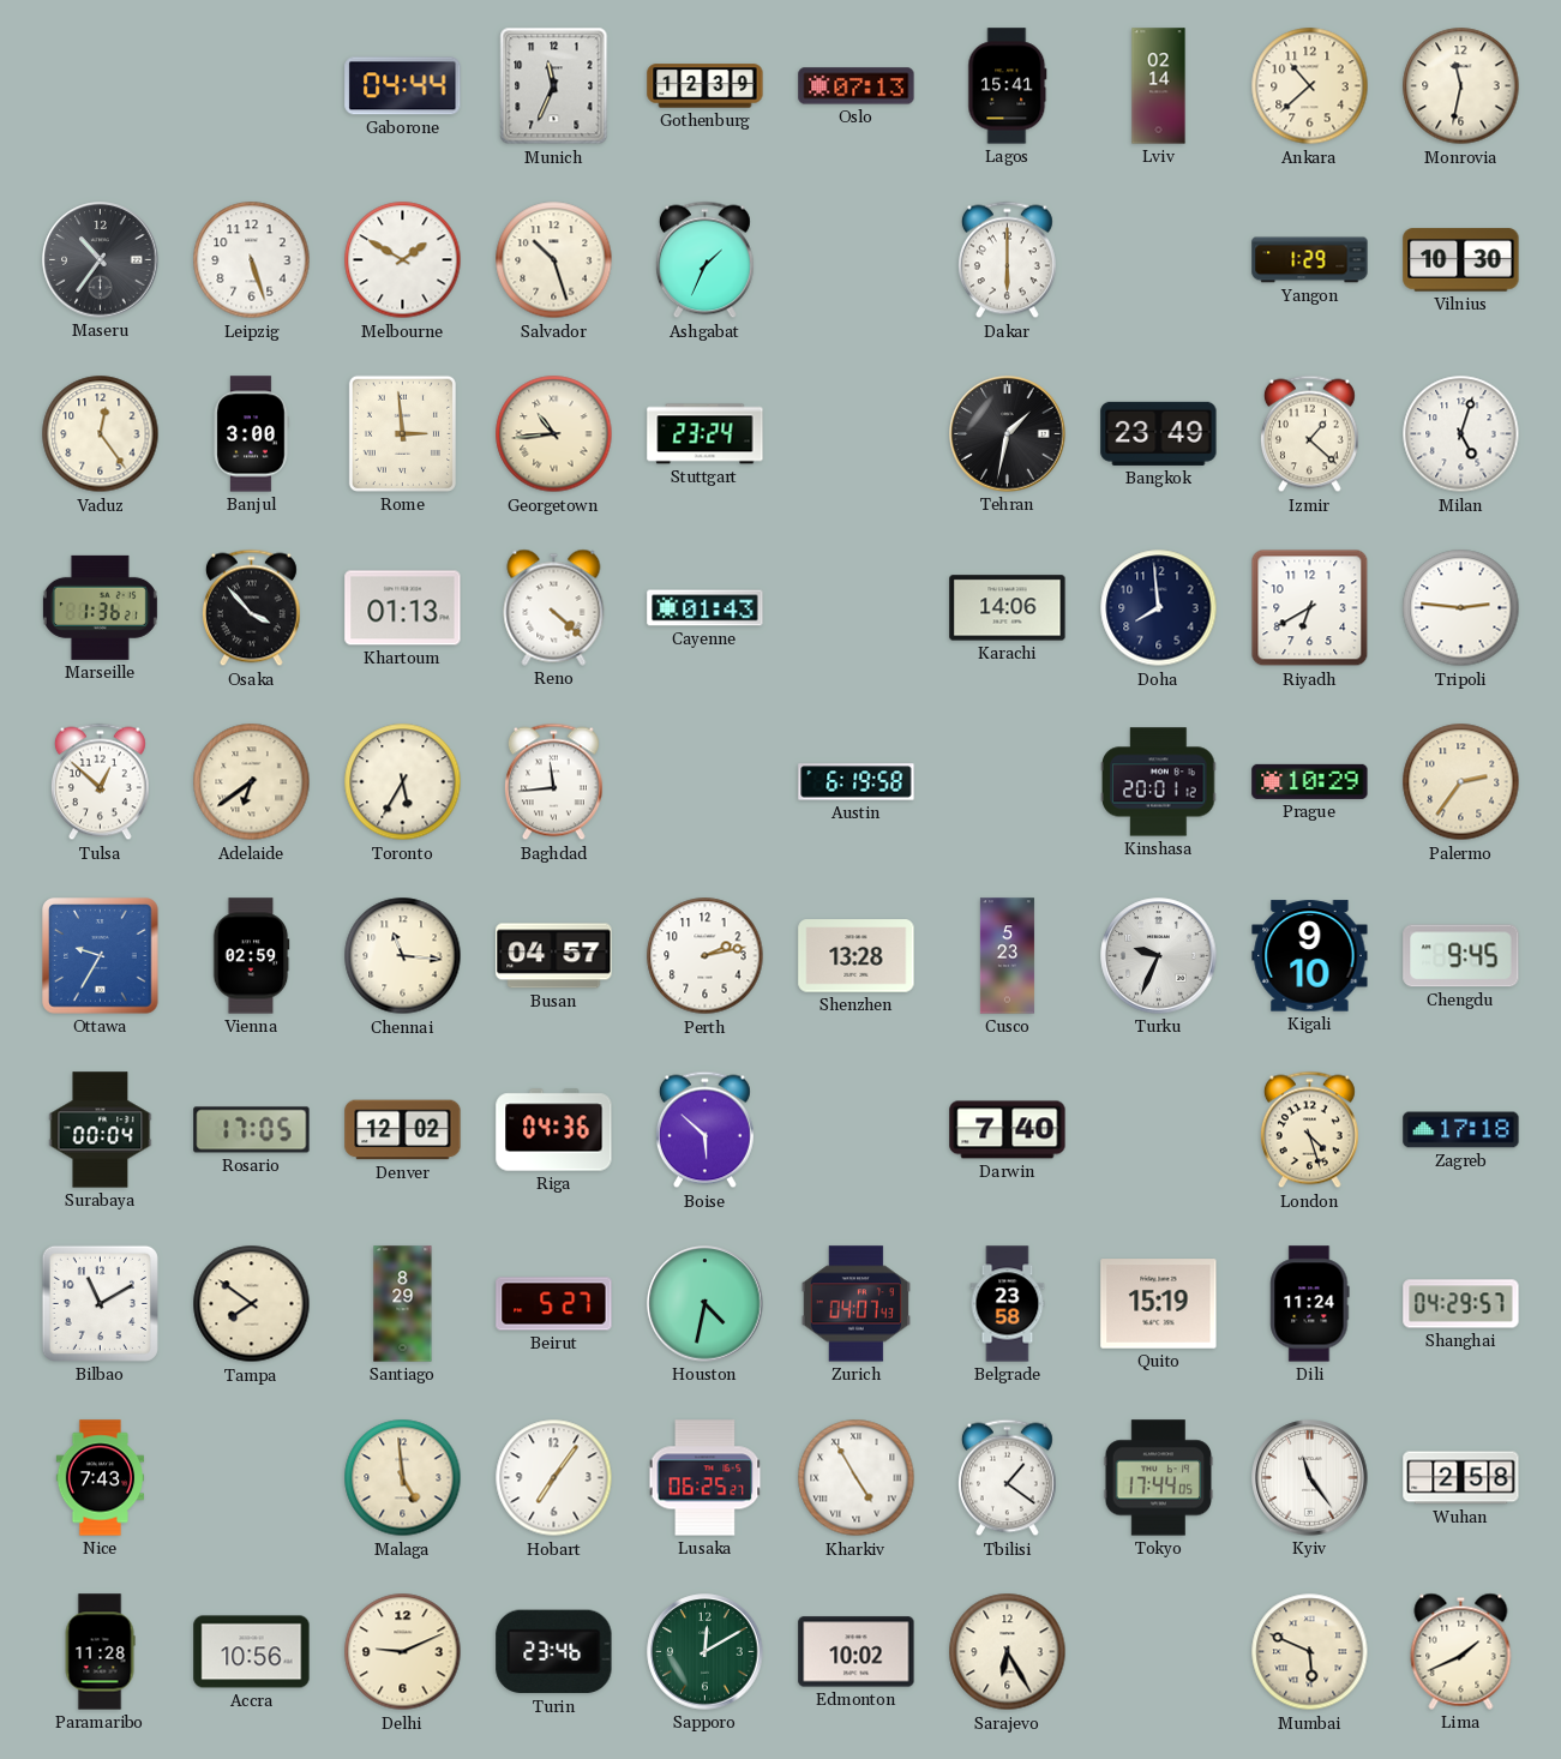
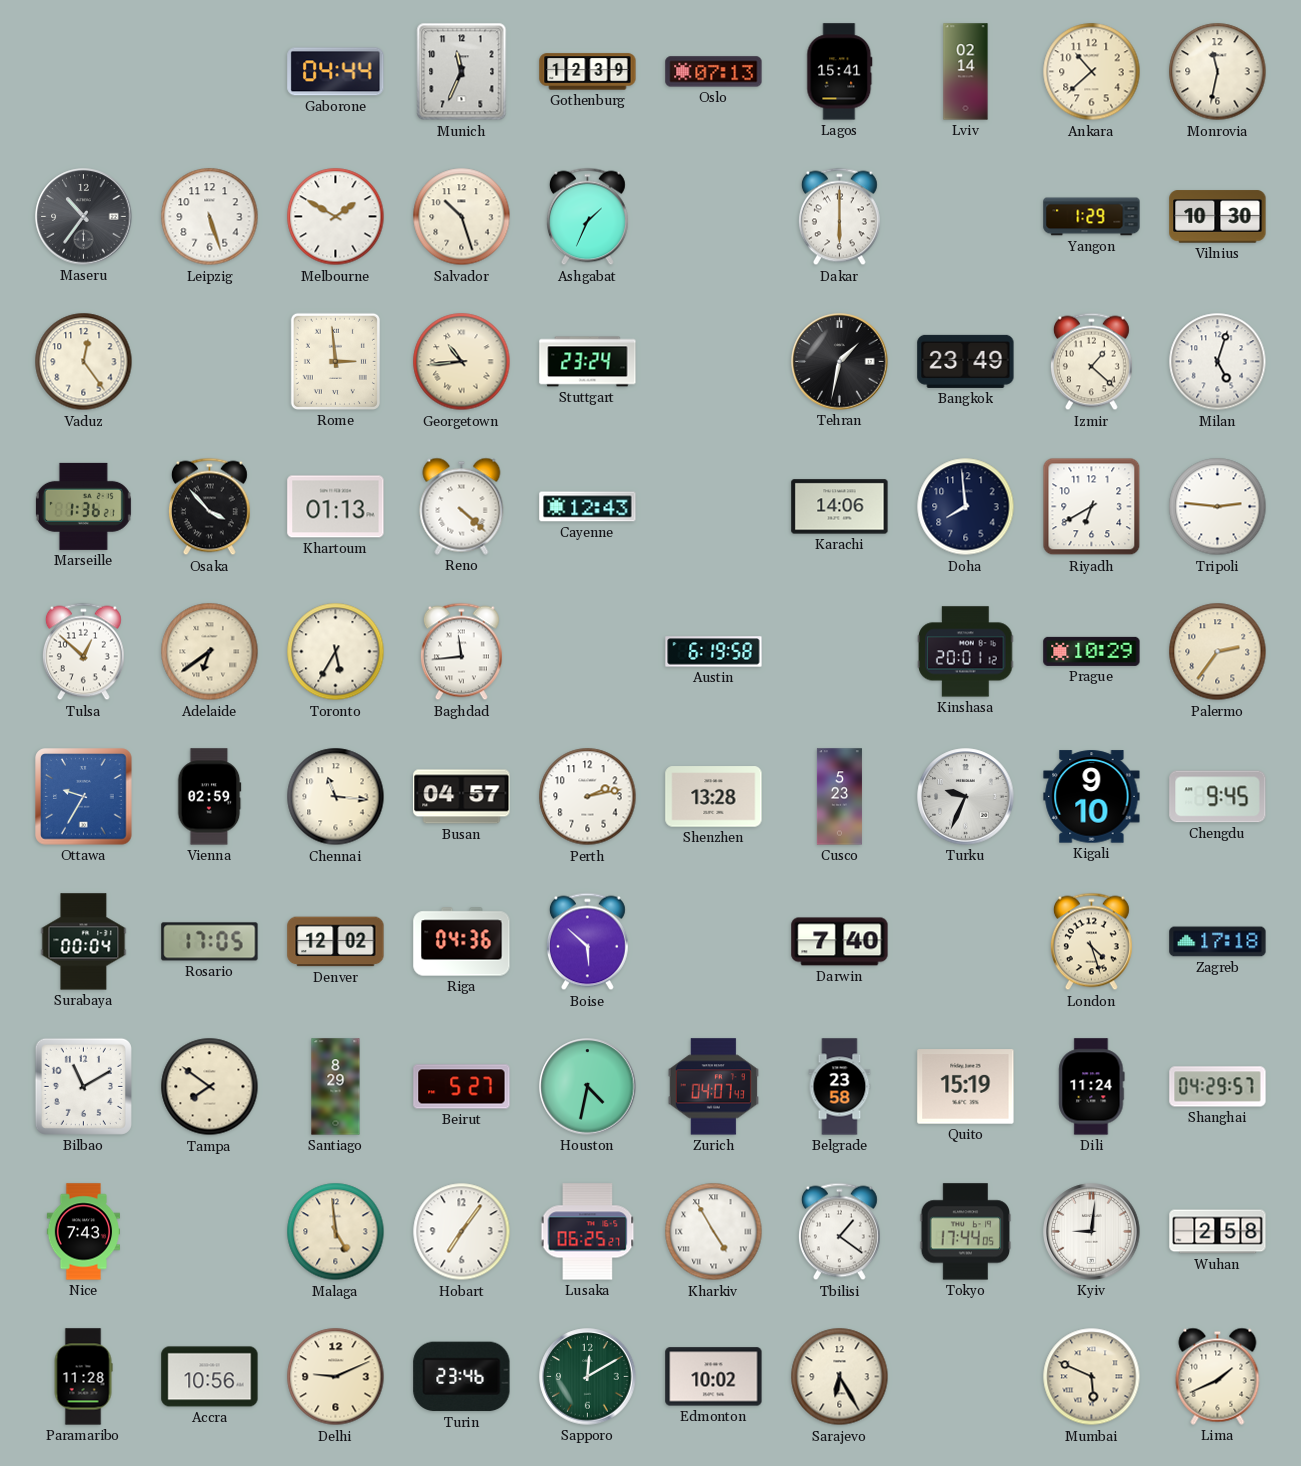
Banjul: 3:00 -> none
Cayenne: 01:43 -> 12:43
Kyiv: 11:24 -> 9:01
